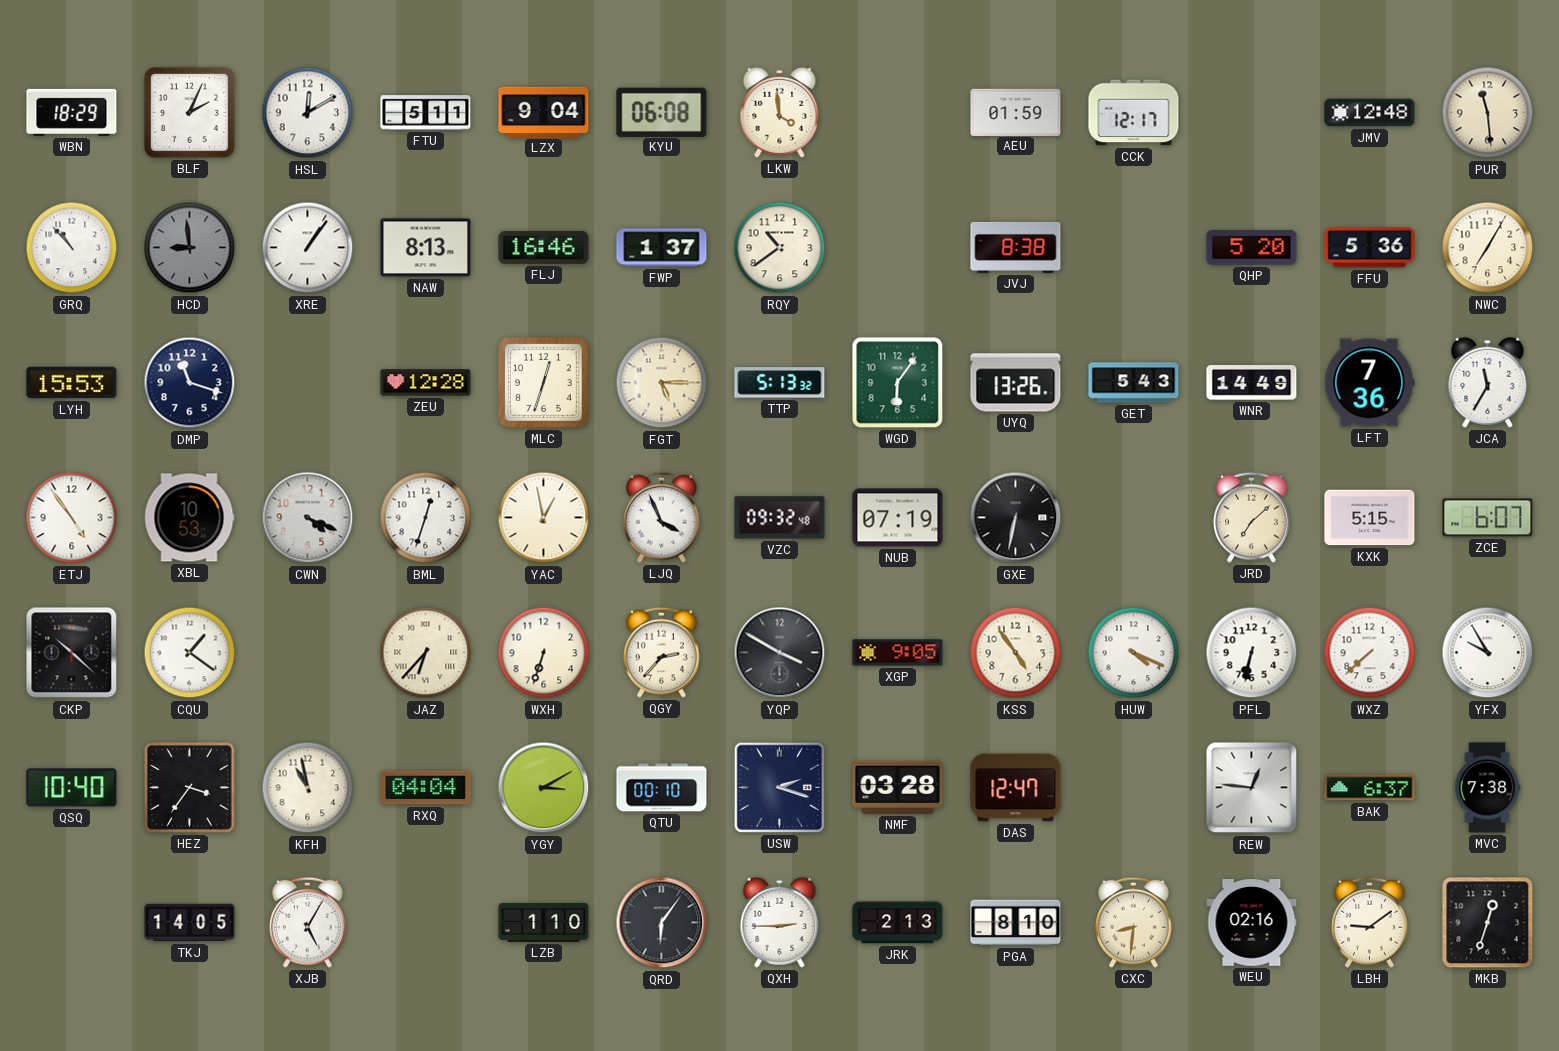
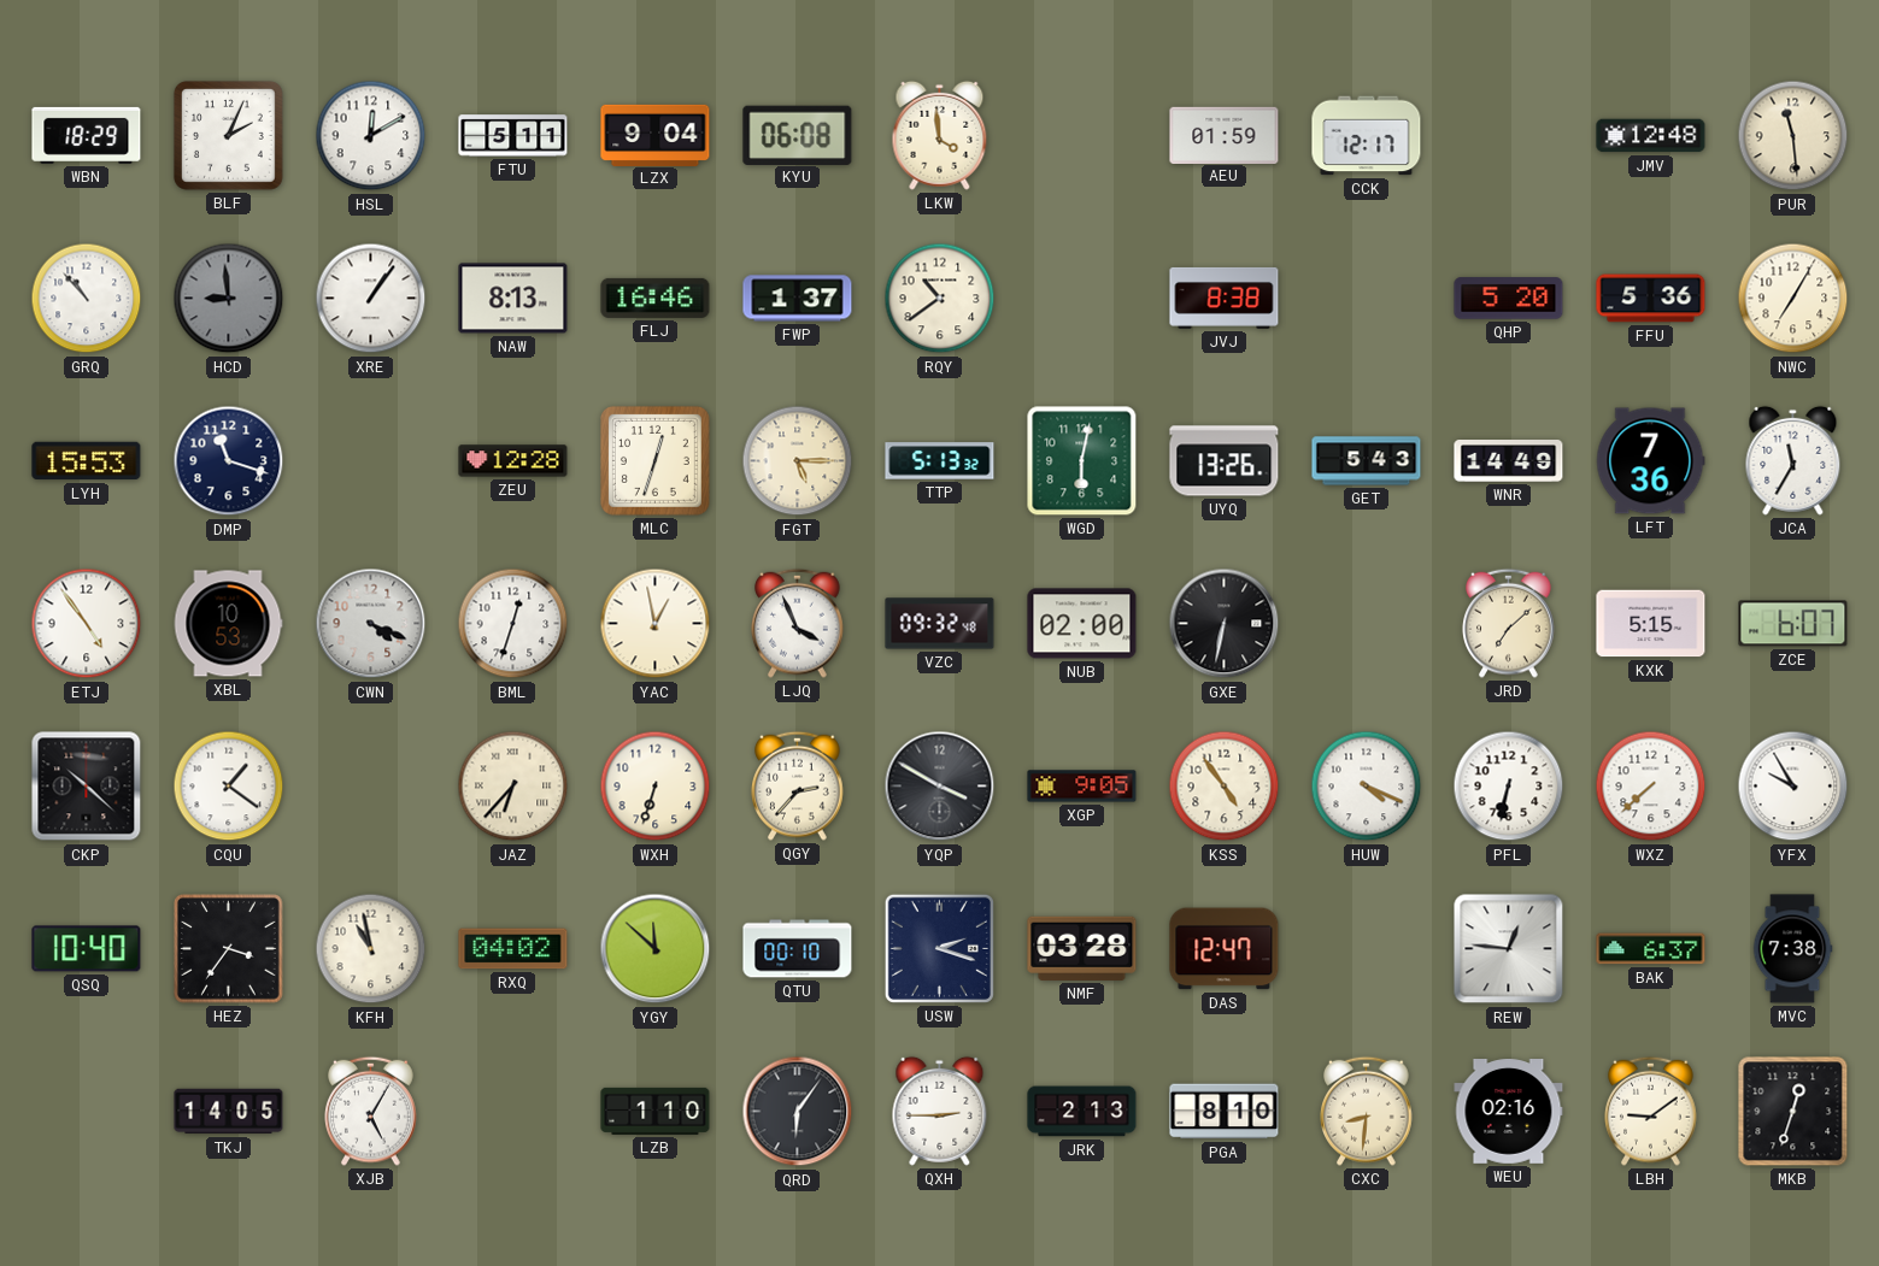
WGD: 6:06 -> 6:02
NUB: 07:19 -> 02:00
RXQ: 04:04 -> 04:02
YGY: 3:10 -> 11:52
